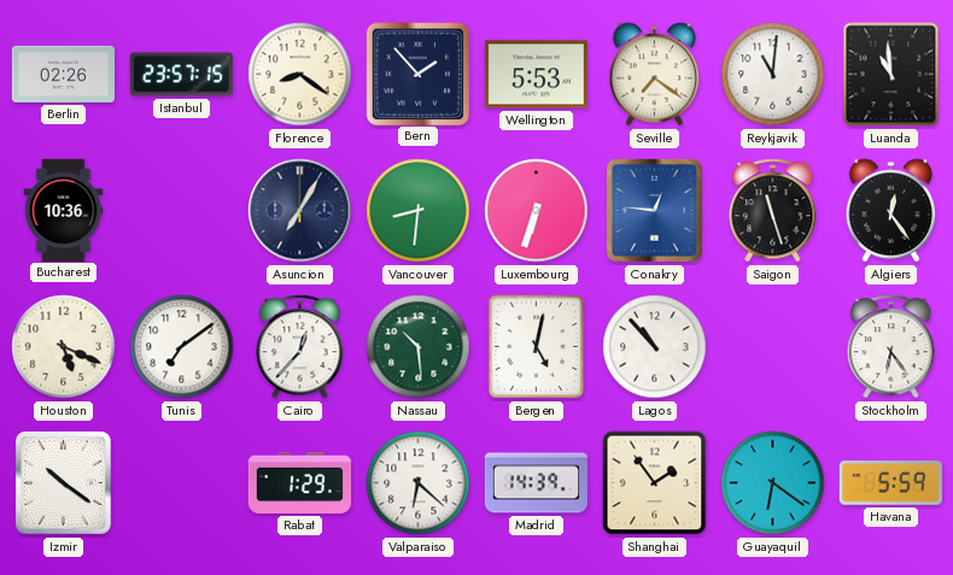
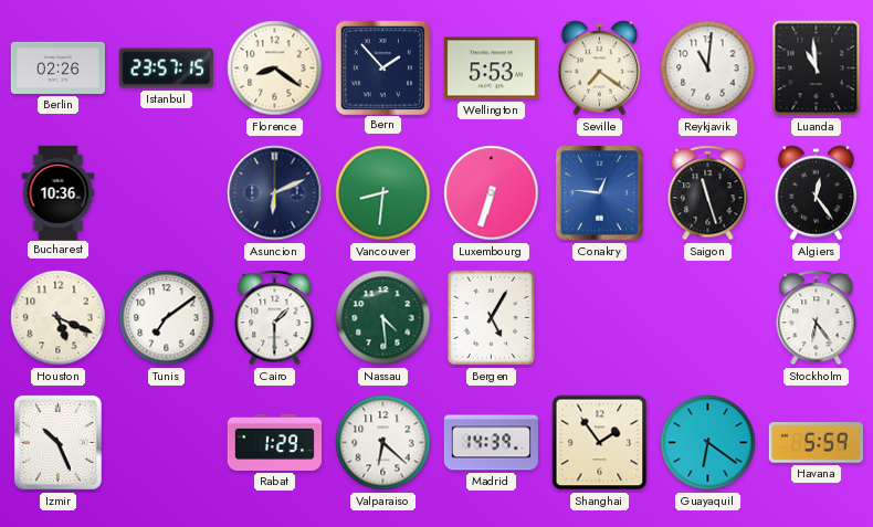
Asuncion: 7:05 -> 6:11
Cairo: 12:37 -> 1:30
Nassau: 10:29 -> 4:29
Bergen: 5:02 -> 5:05
Lagos: 10:53 -> none
Izmir: 10:21 -> 10:26
